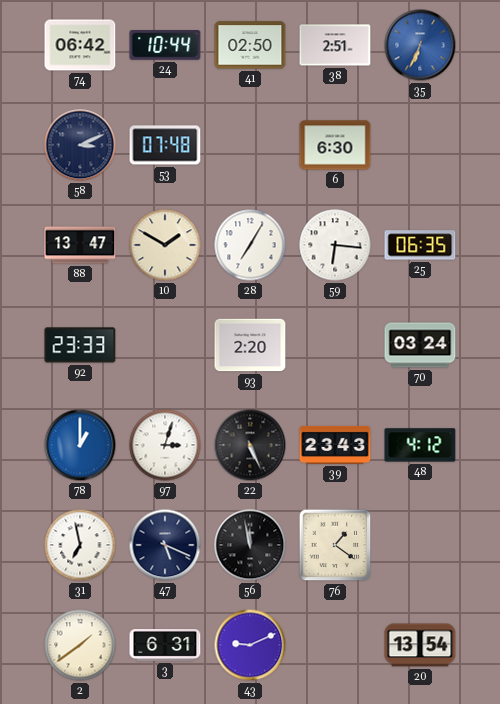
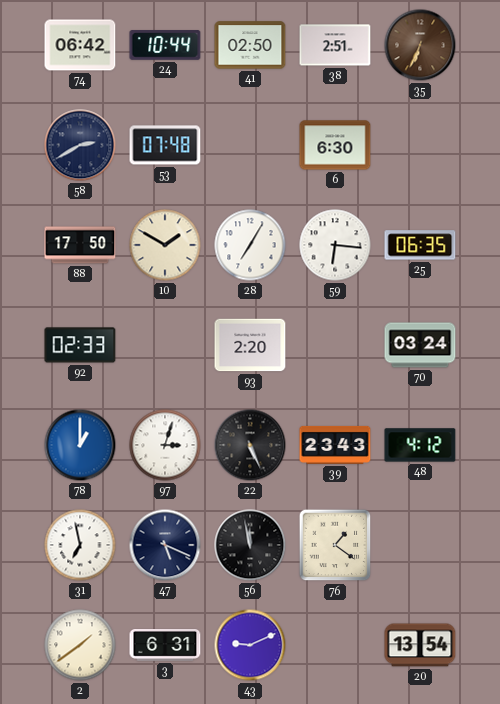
35 dial: blue -> brown
58: 3:11 -> 2:40
88: 13:47 -> 17:50
92: 23:33 -> 02:33
